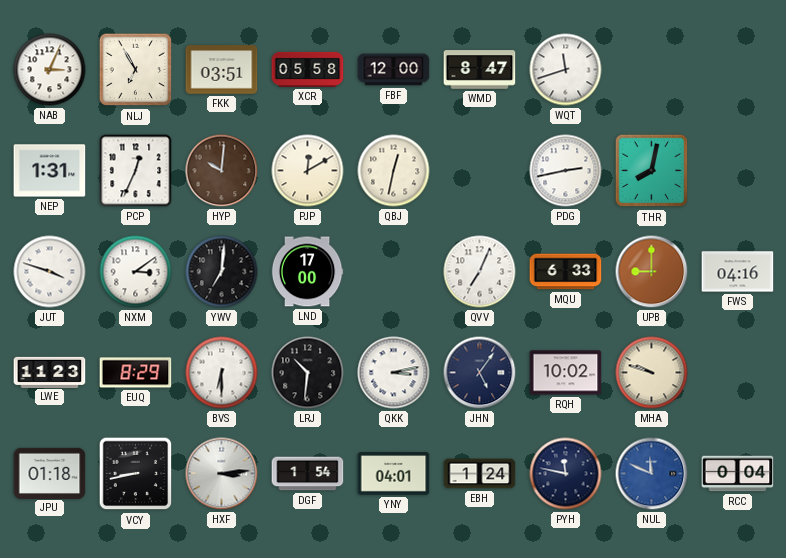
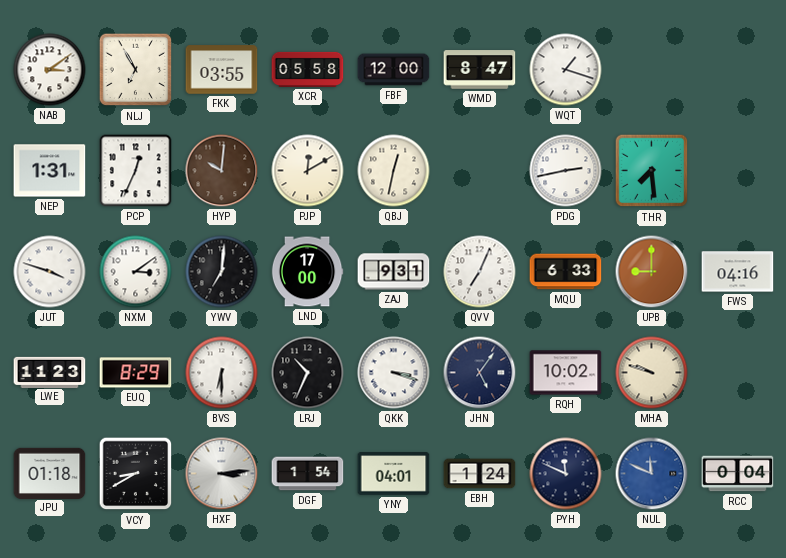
NAB: 3:04 -> 3:09
FKK: 03:51 -> 03:55
WQT: 11:42 -> 1:18
THR: 8:02 -> 7:29
ZAJ: none -> 9:31
LRJ: 10:31 -> 10:34
QKK: 3:13 -> 3:18
VCY: 8:43 -> 8:40
PYH: 11:47 -> 11:49
